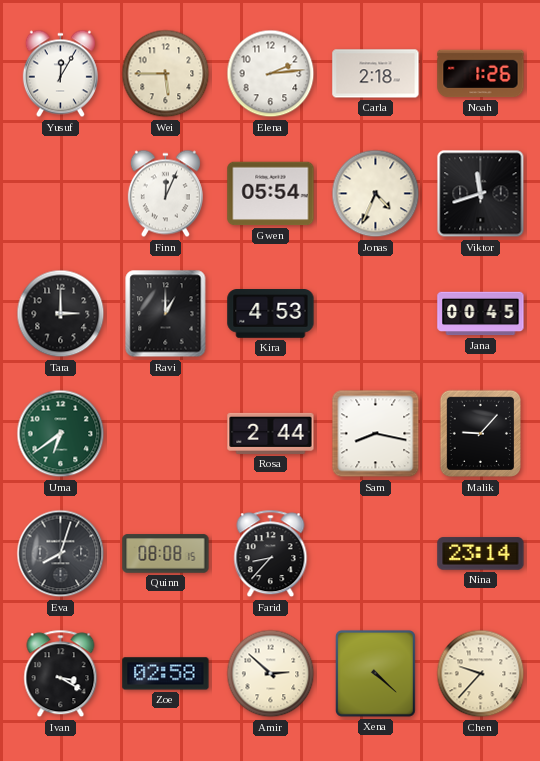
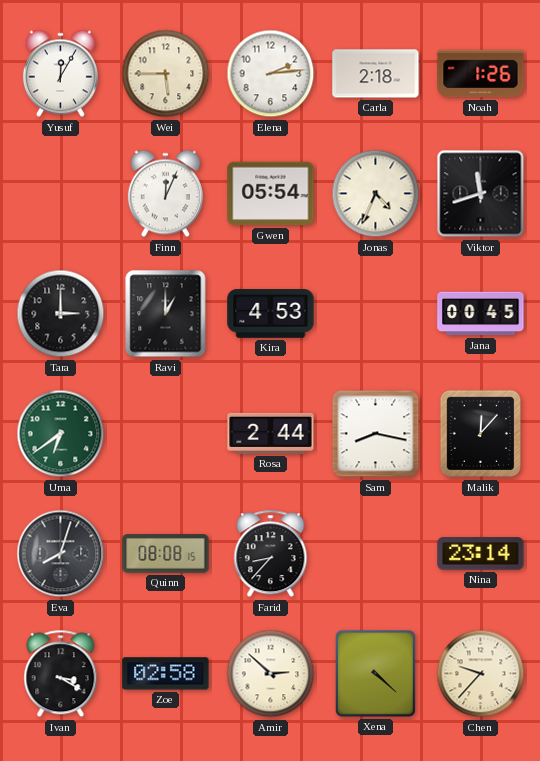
Malik: 9:07 -> 12:07
